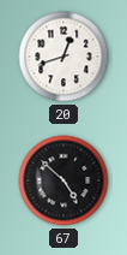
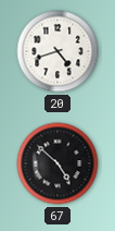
20: 12:42 -> 4:42
